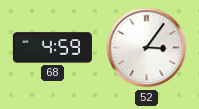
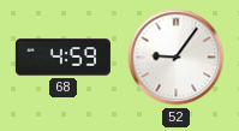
52: 3:06 -> 9:06
